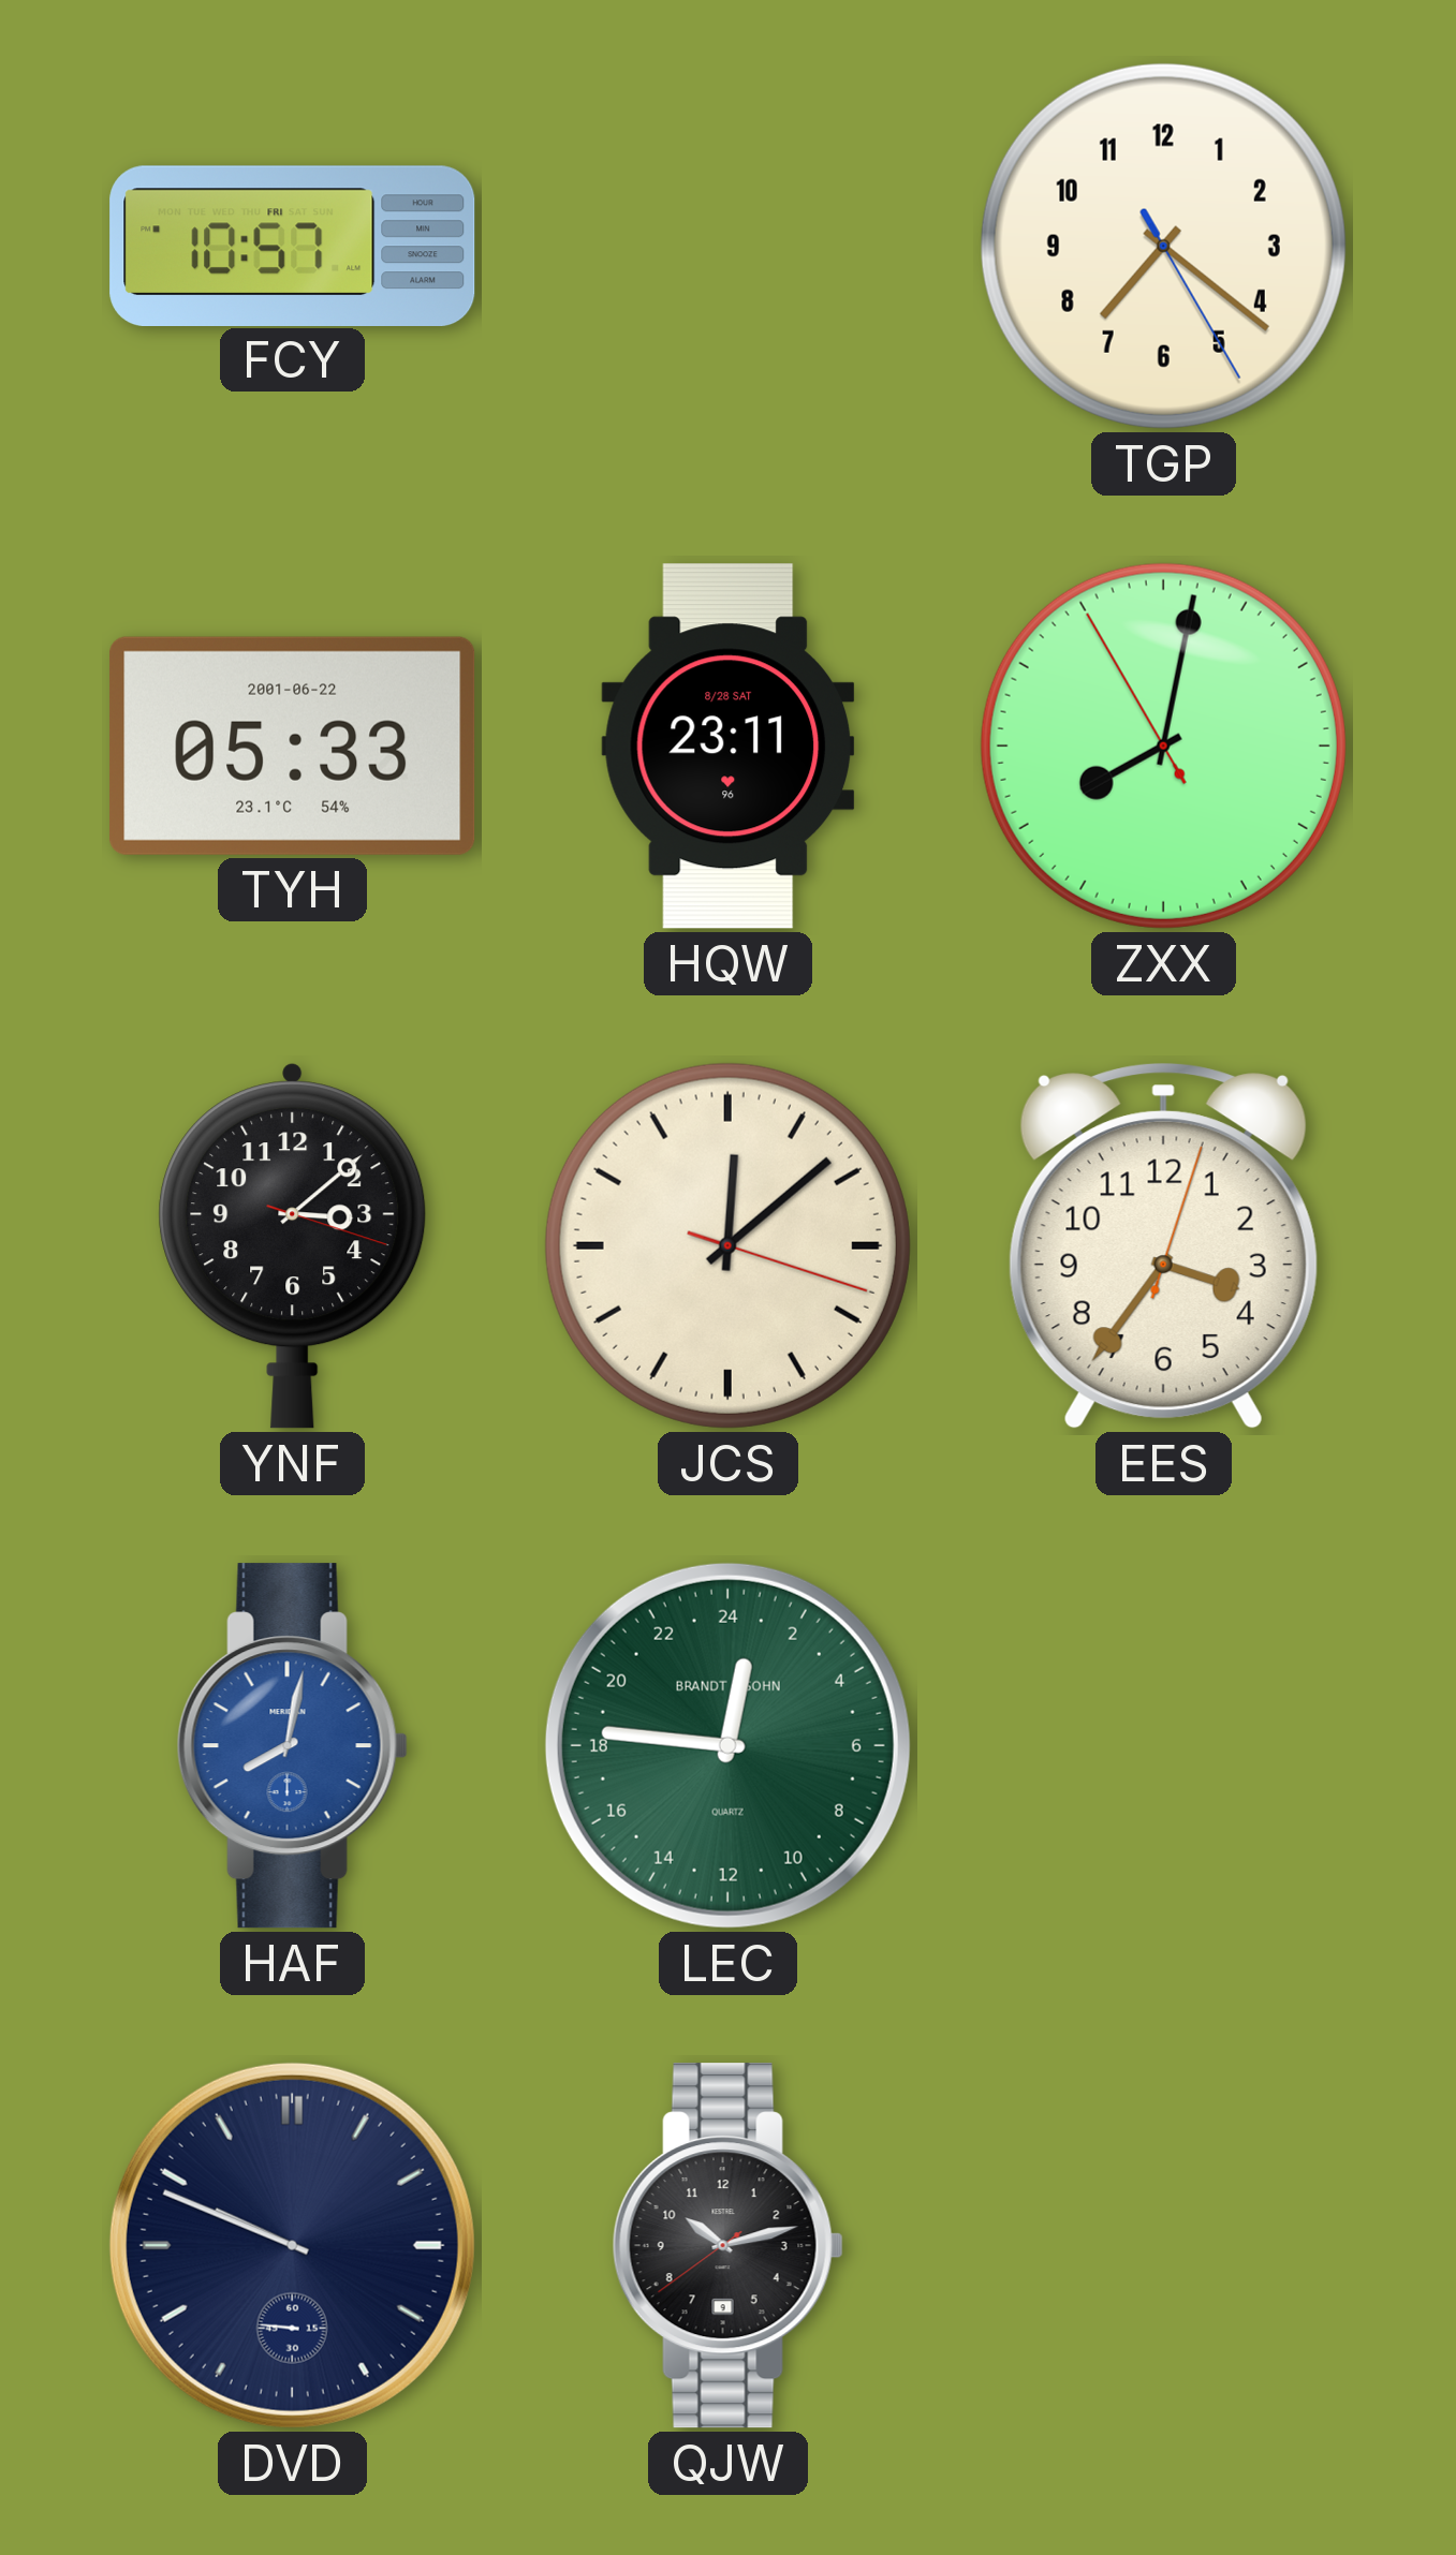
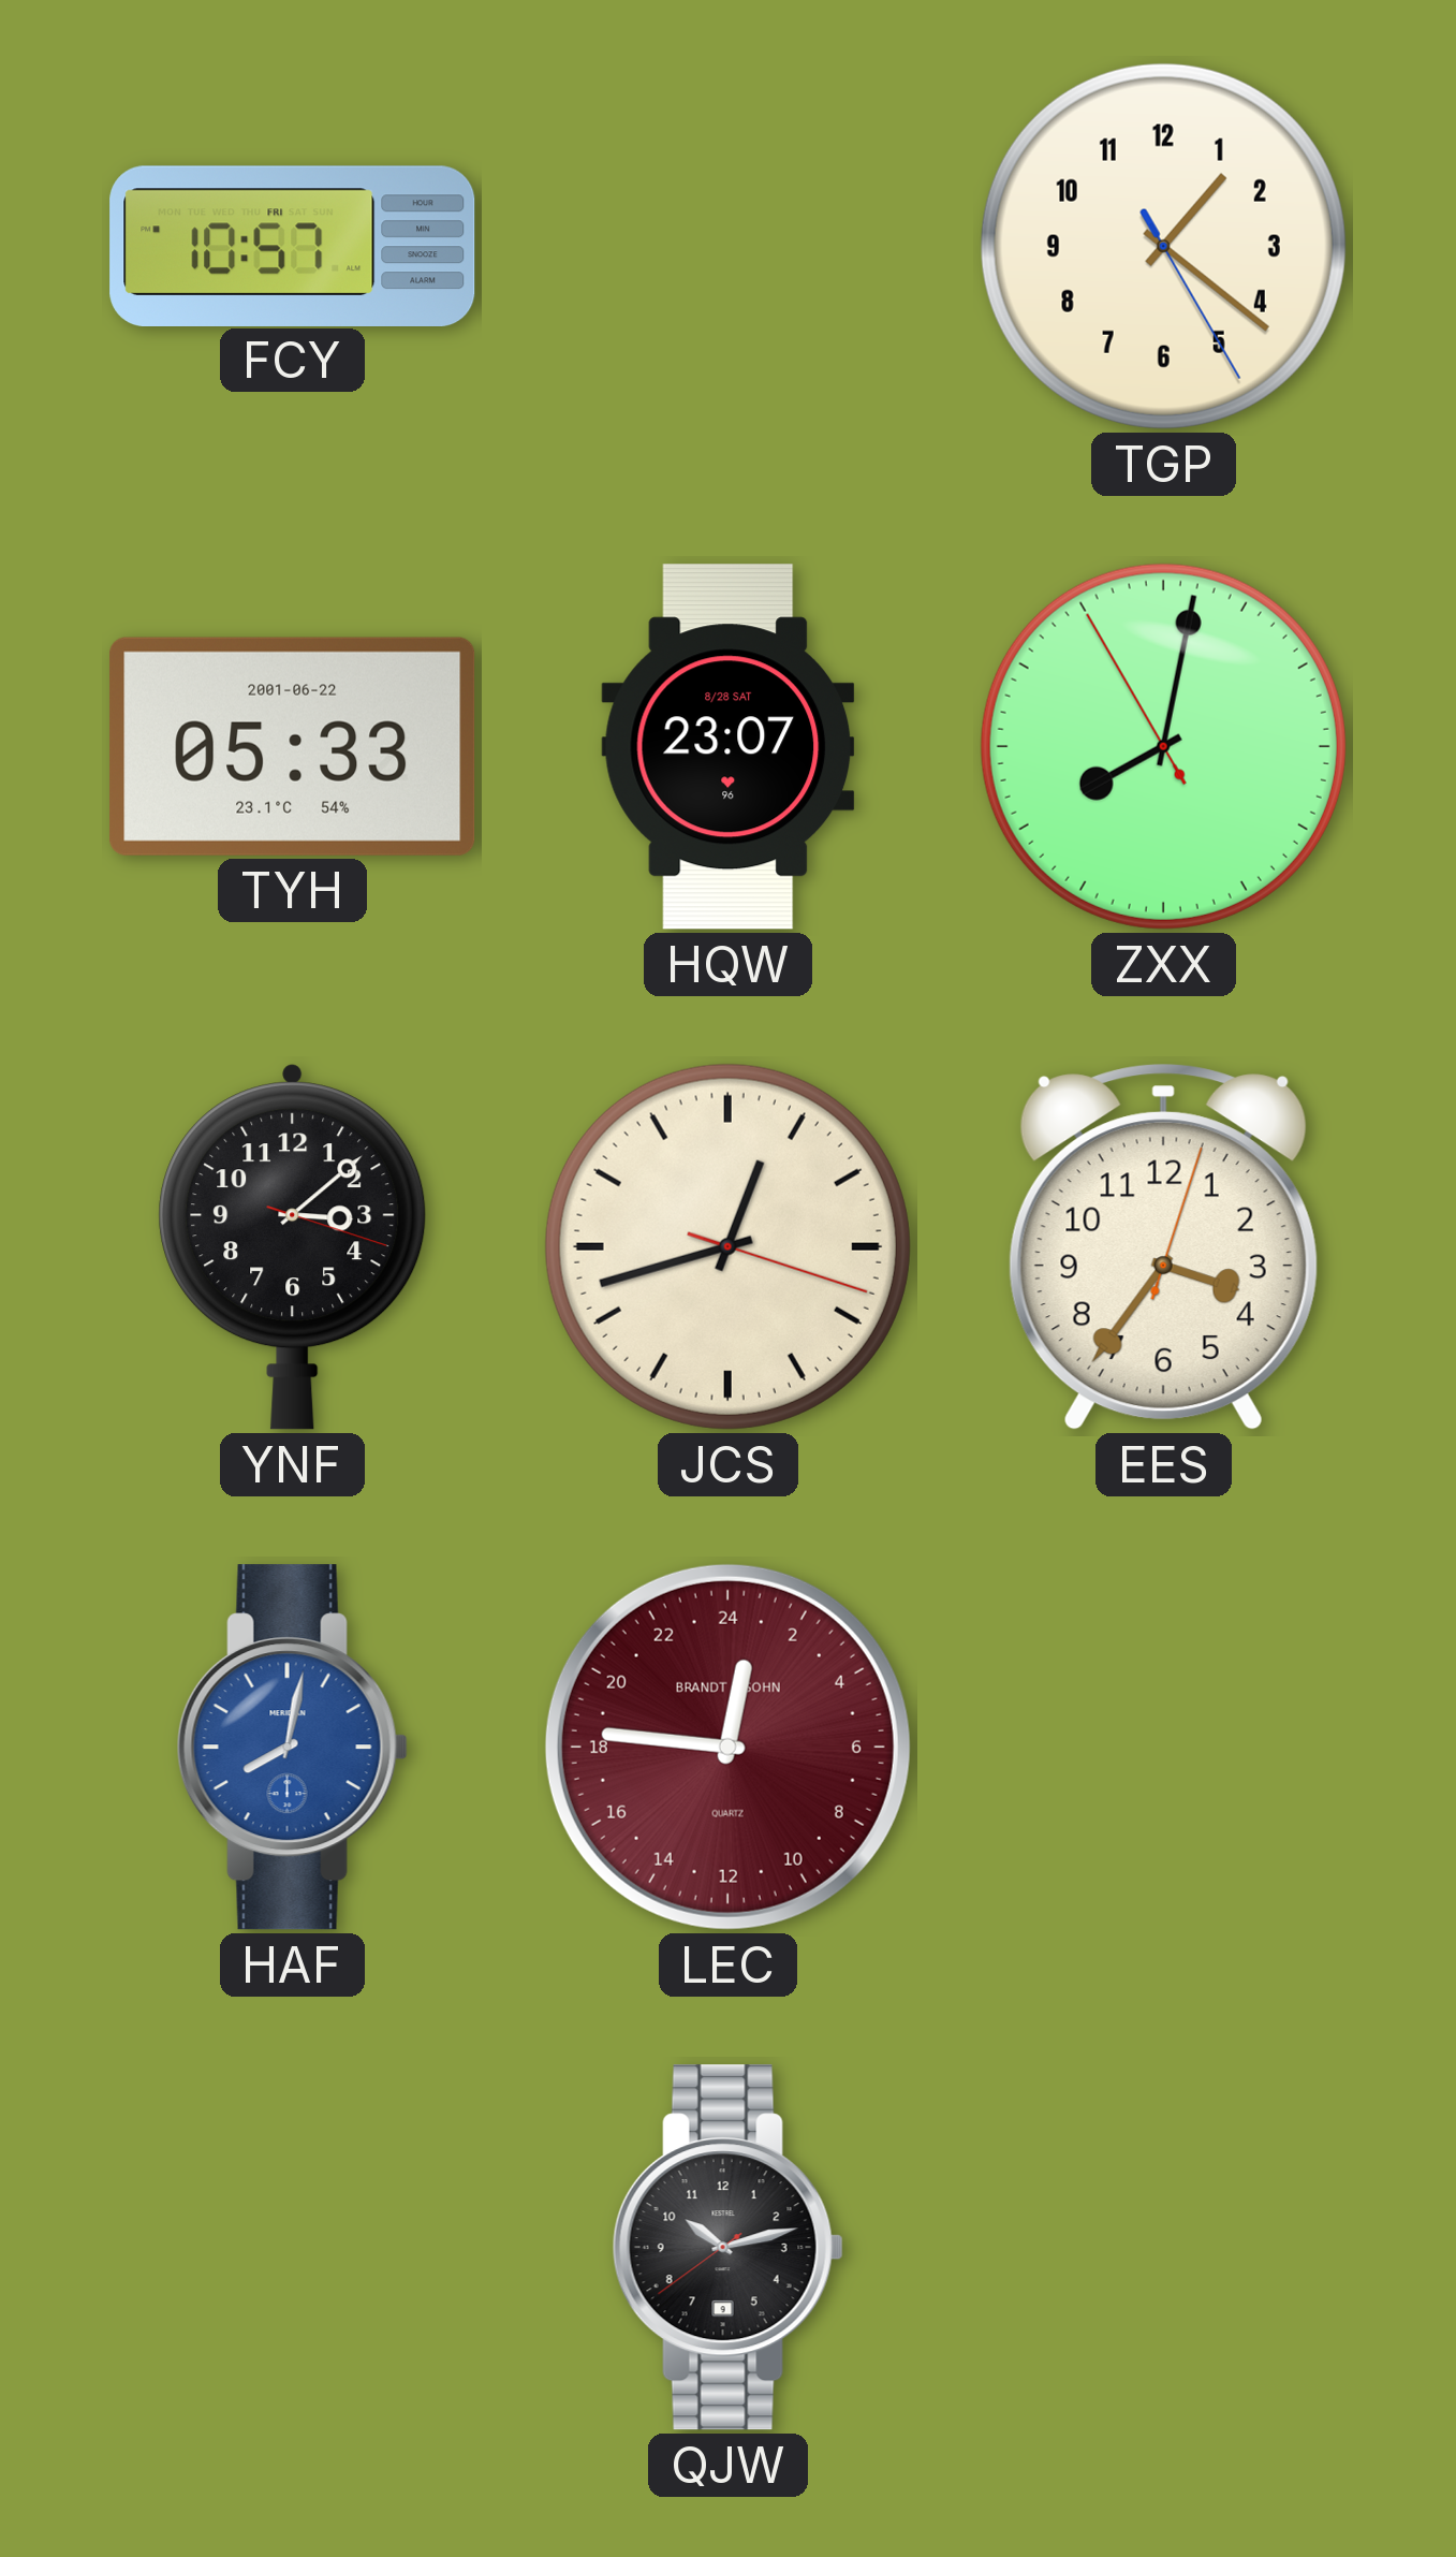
TGP: 7:21 -> 1:21
HQW: 23:11 -> 23:07
JCS: 12:08 -> 12:42
LEC dial: green -> burgundy
DVD: 9:48 -> none
